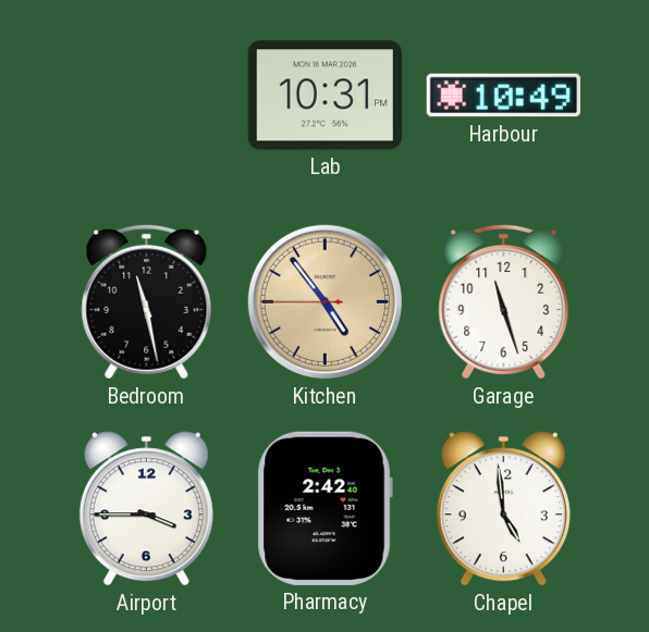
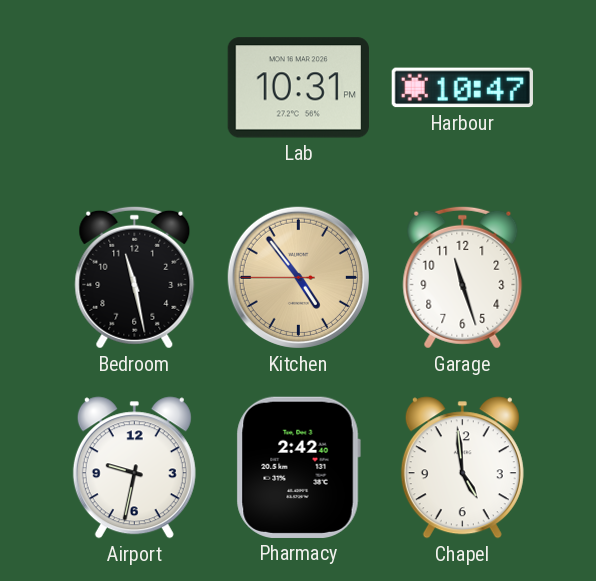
Harbour: 10:49 -> 10:47
Airport: 3:45 -> 9:32
